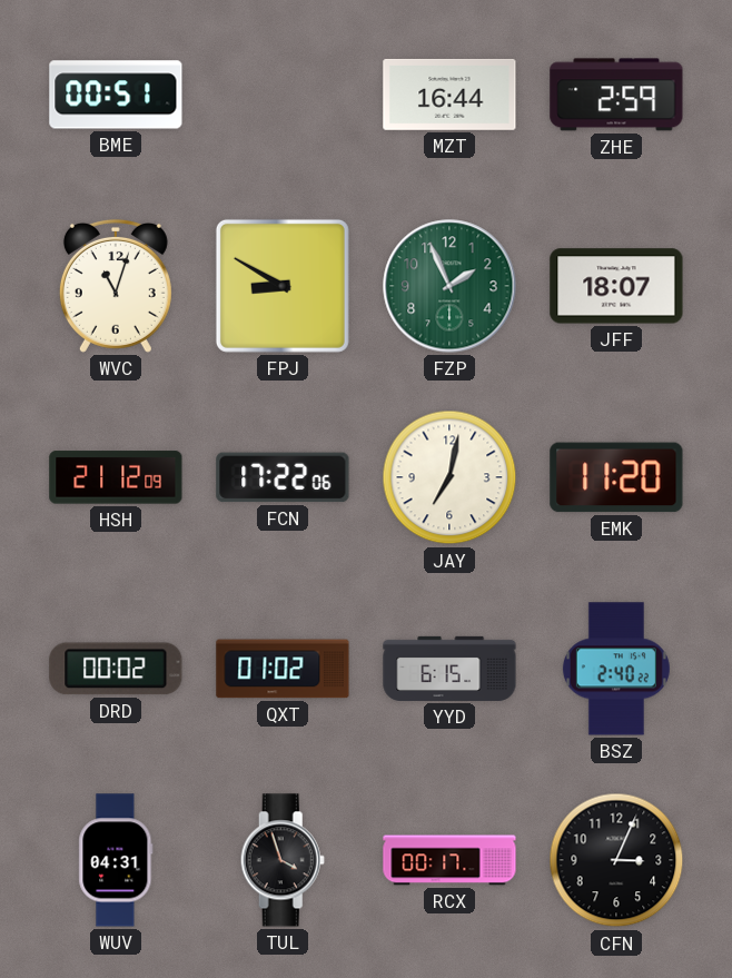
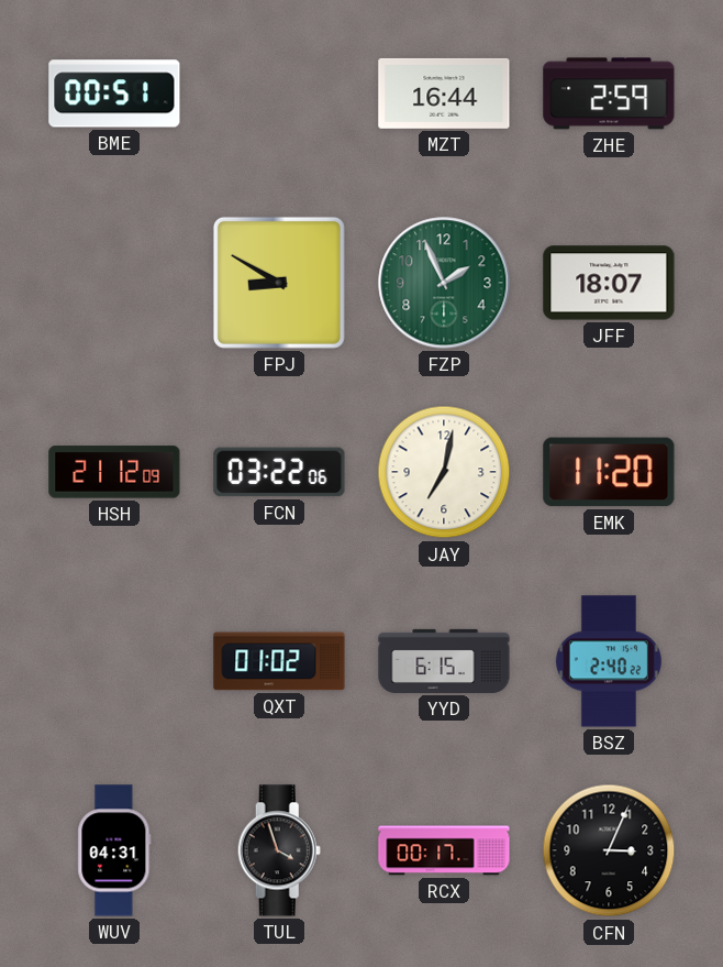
WVC: 11:03 -> none
FCN: 17:22 -> 03:22
DRD: 00:02 -> none
